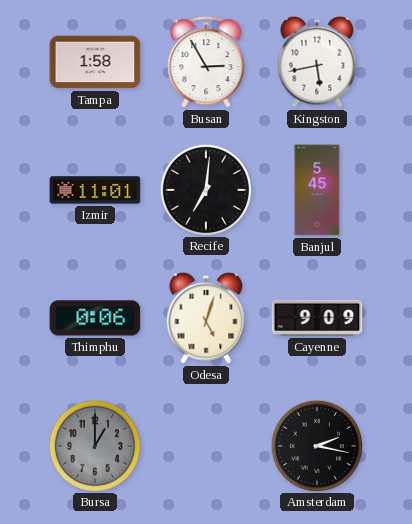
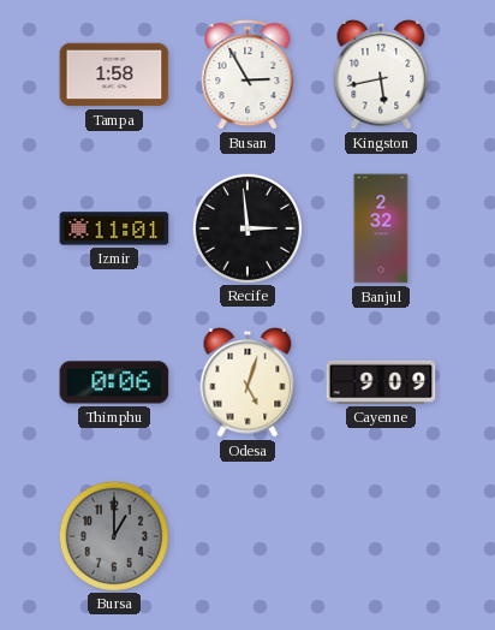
Recife: 7:01 -> 2:59
Banjul: 5:45 -> 2:32
Amsterdam: 2:17 -> none
